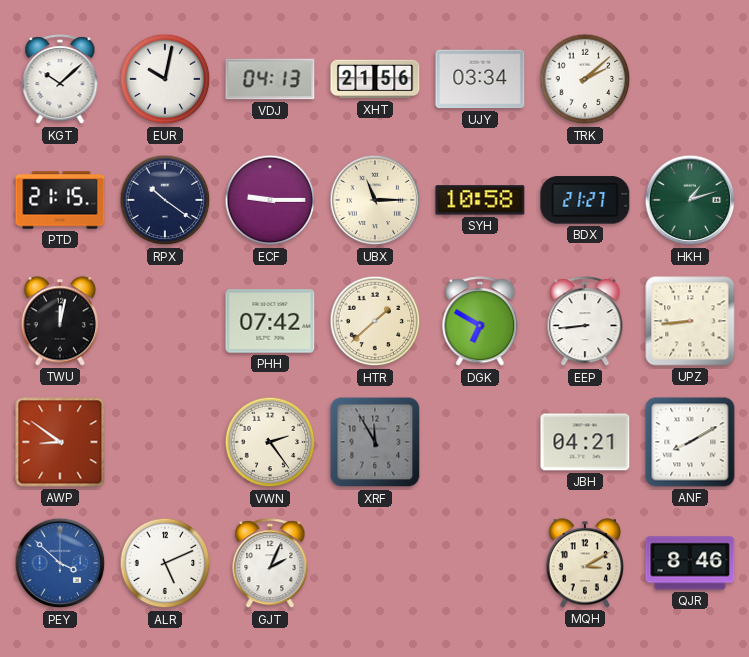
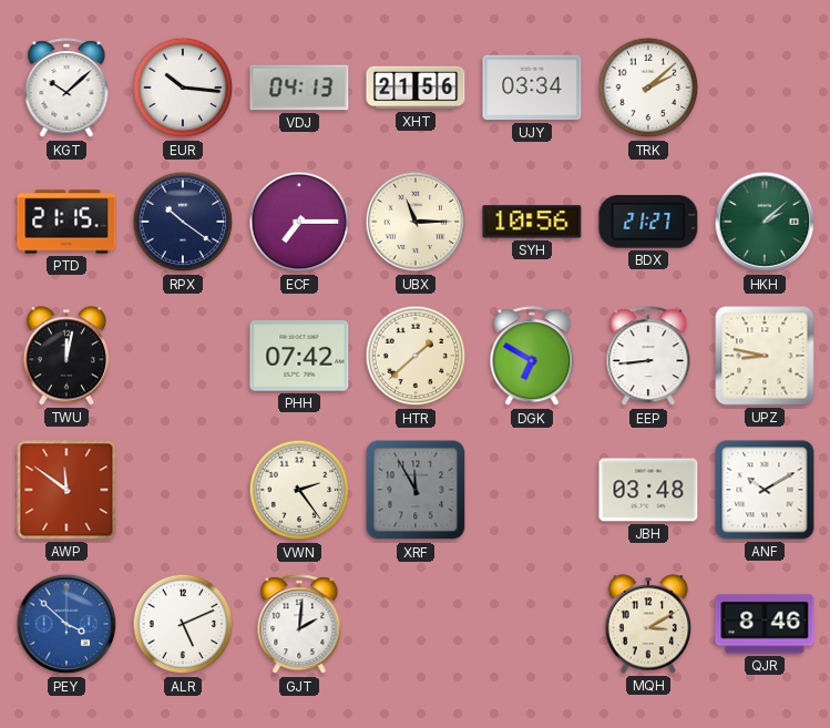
EUR: 10:02 -> 10:16
ECF: 9:15 -> 7:15
SYH: 10:58 -> 10:56
HKH: 1:12 -> 2:08
UPZ: 8:44 -> 8:47
AWP: 8:51 -> 11:51
JBH: 04:21 -> 03:48
ANF: 8:10 -> 10:10
GJT: 2:04 -> 2:01
